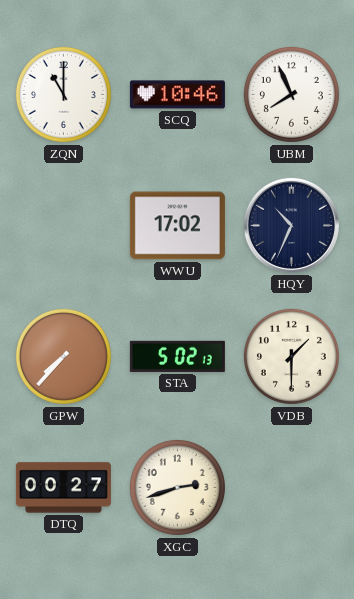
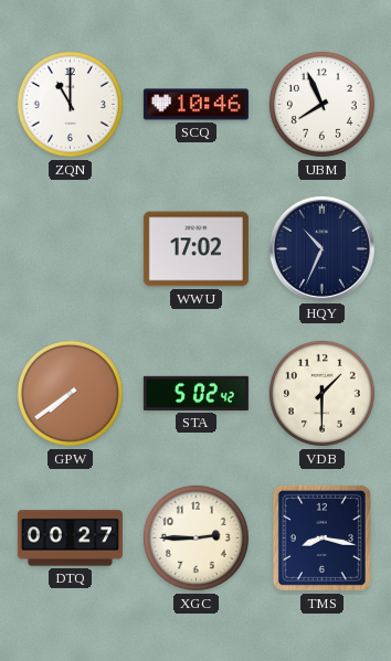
GPW: 7:37 -> 7:39
STA: 5:02:13 -> 5:02:42
XGC: 2:42 -> 2:45
TMS: none -> 8:17
